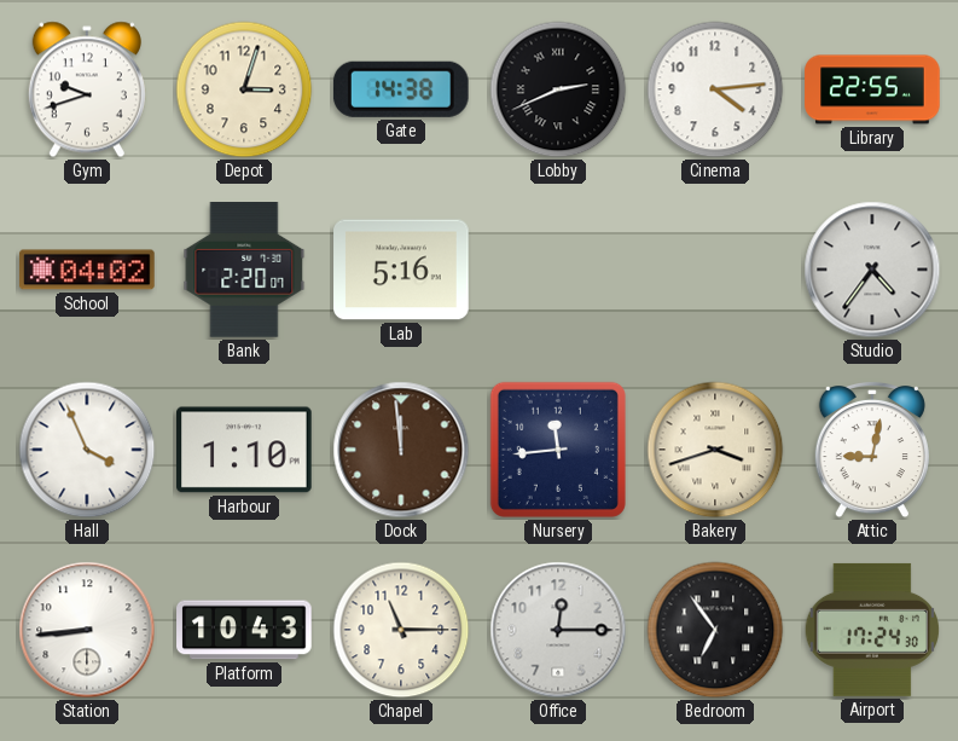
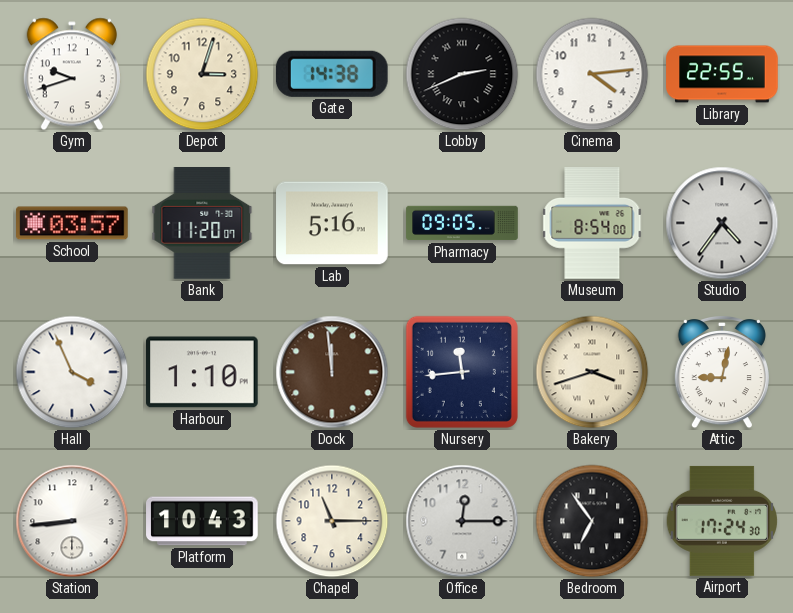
School: 04:02 -> 03:57
Bank: 2:20 -> 11:20
Pharmacy: none -> 09:05
Museum: none -> 8:54
